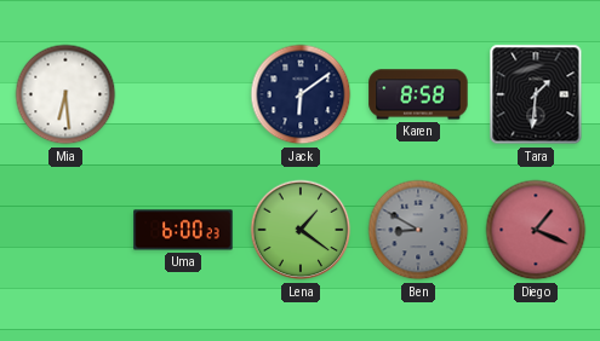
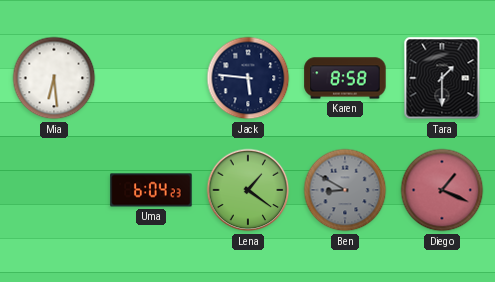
Jack: 6:09 -> 5:46
Tara: 1:31 -> 1:30
Uma: 6:00 -> 6:04
